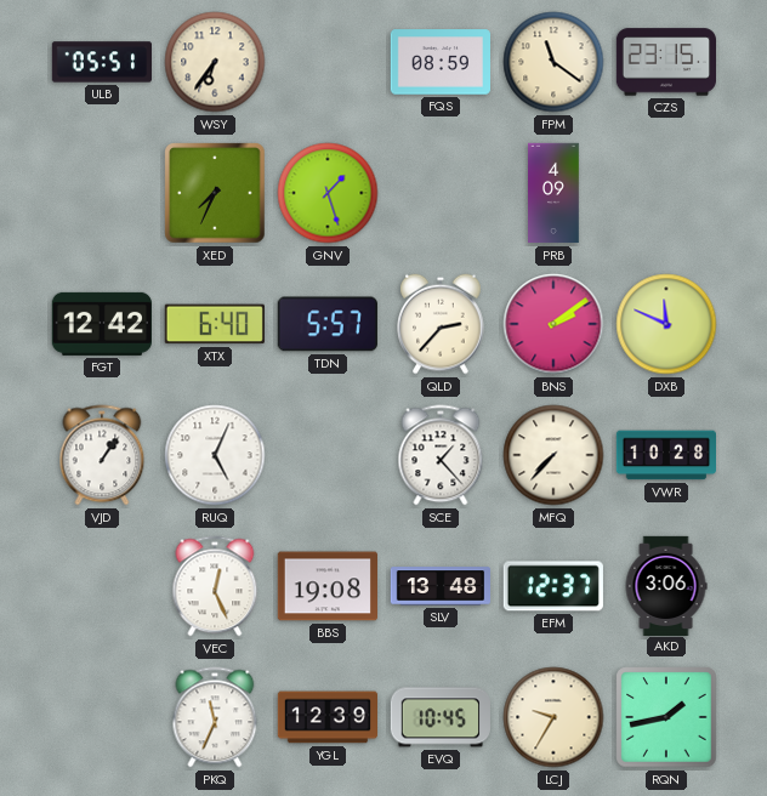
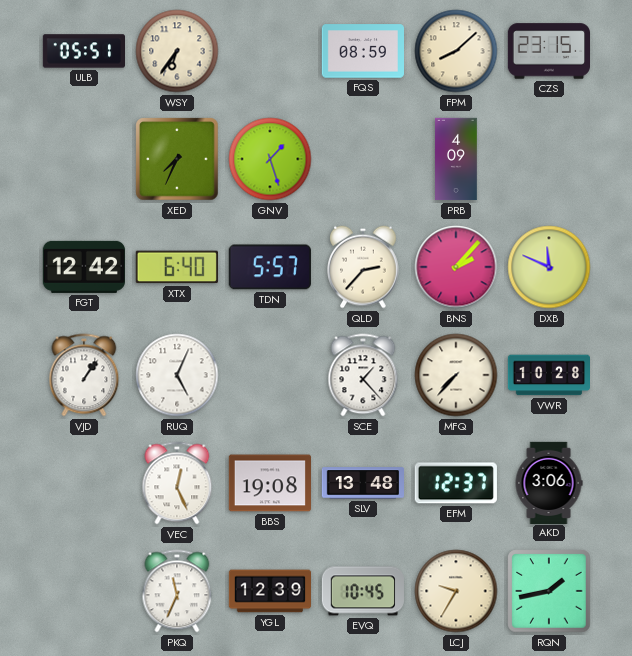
FPM: 11:21 -> 8:08
BNS: 2:09 -> 2:07
